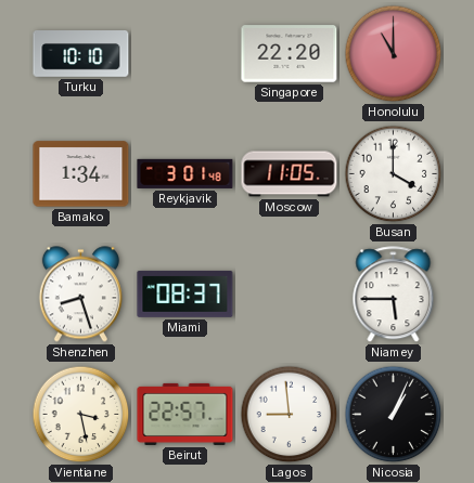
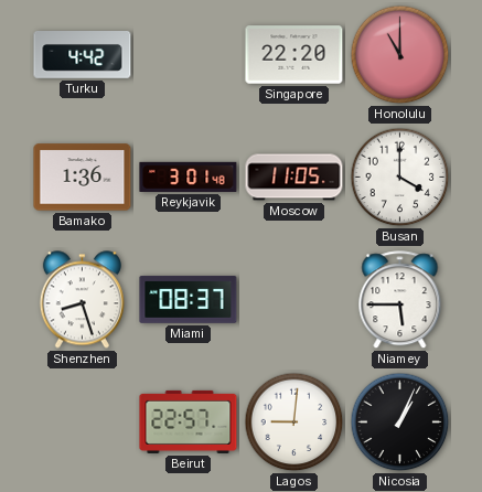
Turku: 10:10 -> 4:42
Bamako: 1:34 -> 1:36
Vientiane: 3:28 -> none
Lagos: 8:59 -> 9:01
